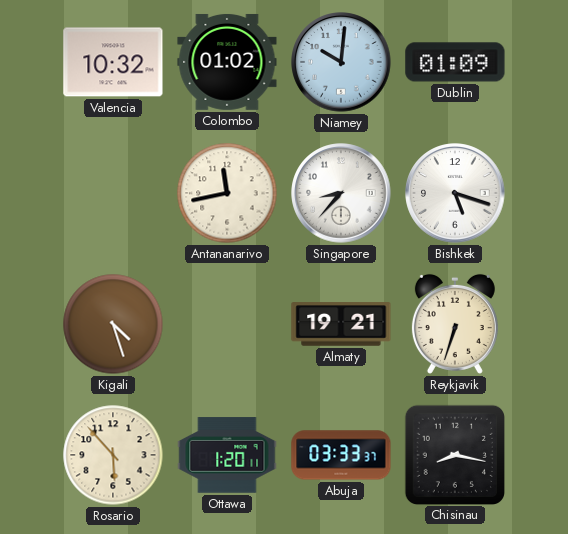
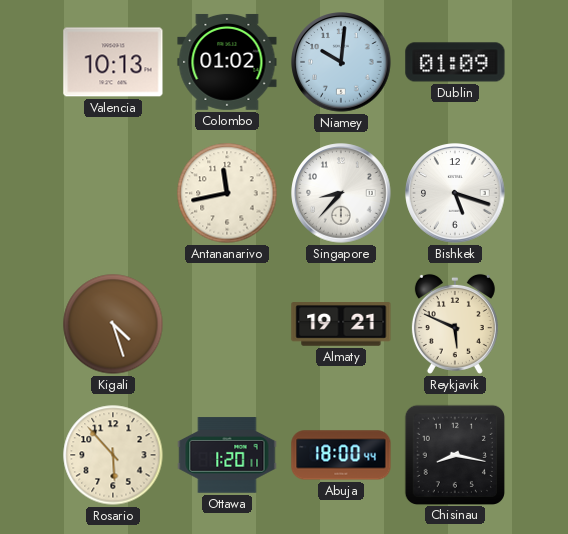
Valencia: 10:32 -> 10:13
Reykjavik: 6:33 -> 5:49
Abuja: 03:33 -> 18:00
